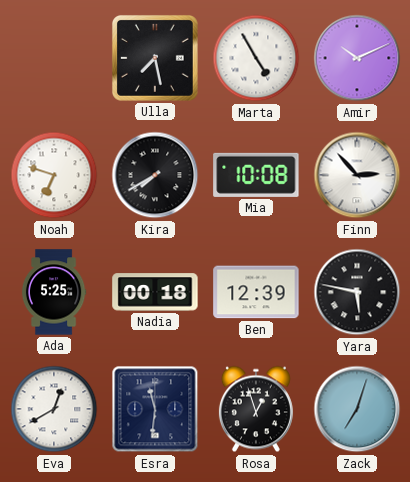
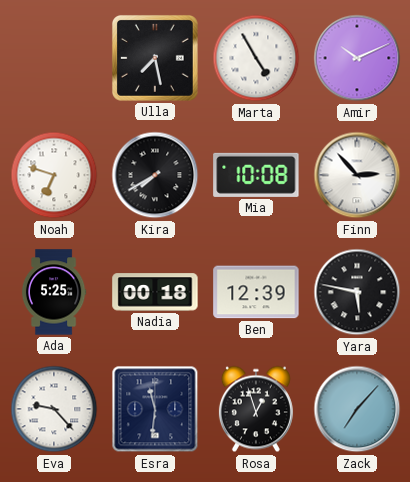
Eva: 12:40 -> 9:23
Zack: 7:03 -> 7:07
